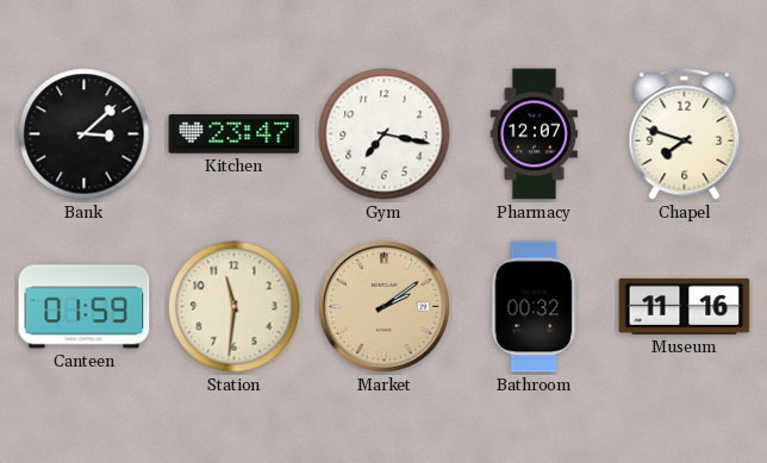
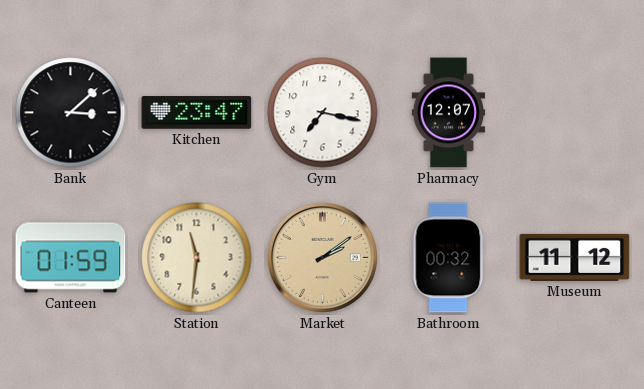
Chapel: 7:48 -> none
Museum: 11:16 -> 11:12
